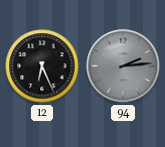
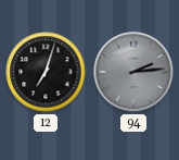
12: 6:26 -> 7:03
